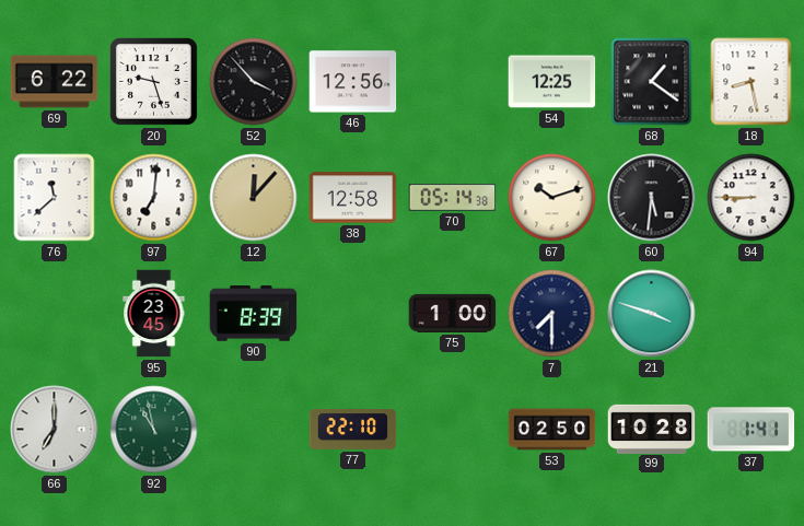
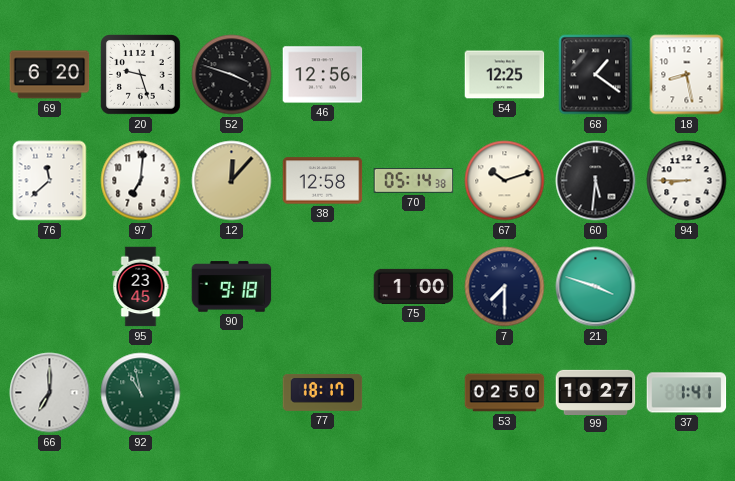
69: 6:22 -> 6:20
52: 3:53 -> 3:48
90: 8:39 -> 9:18
77: 22:10 -> 18:17
99: 10:28 -> 10:27
